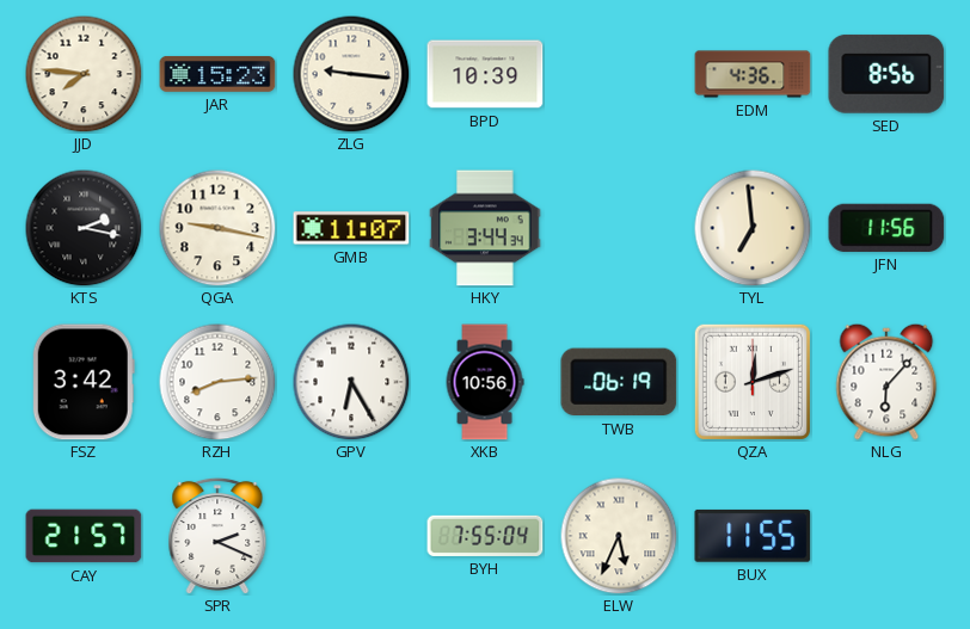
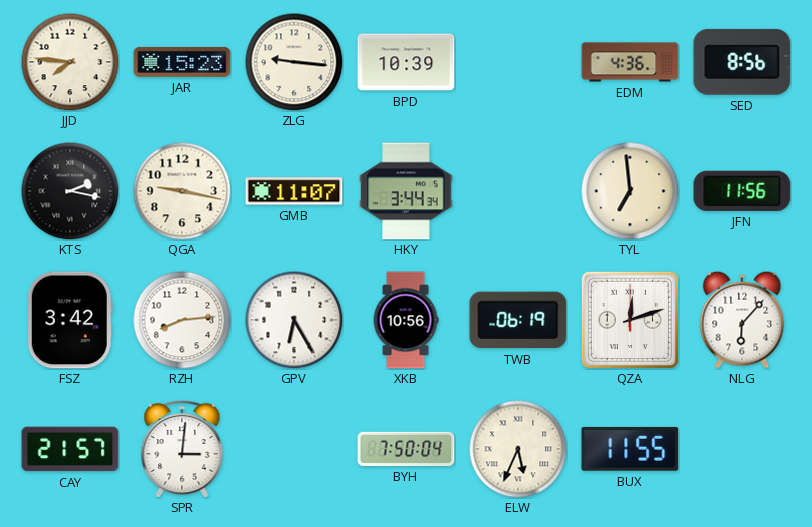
SPR: 2:19 -> 3:01
BYH: 7:55 -> 7:50
